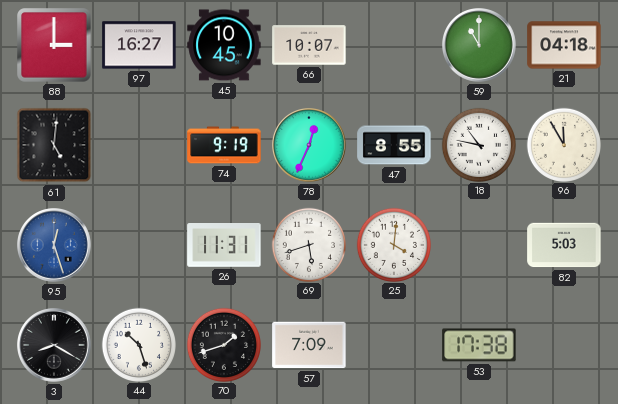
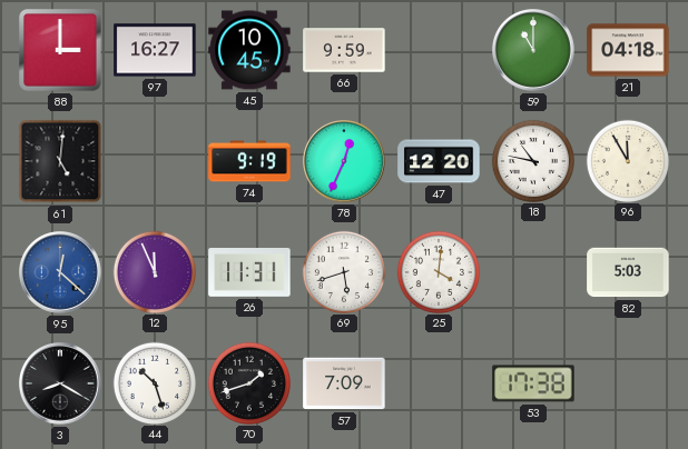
66: 10:07 -> 9:59
47: 8:55 -> 12:20
95: 12:27 -> 12:22
12: none -> 11:56
